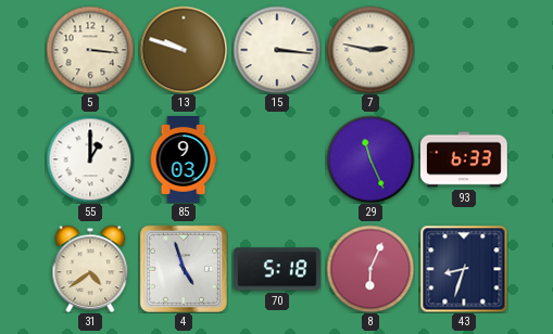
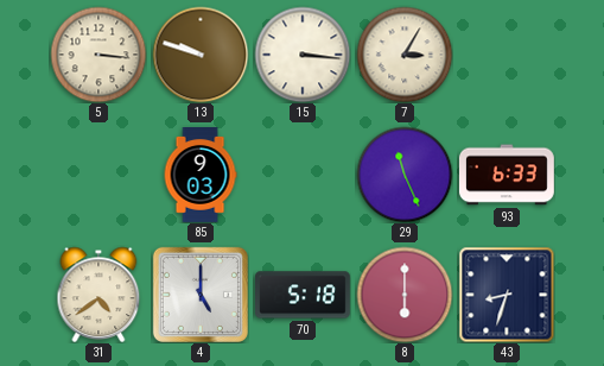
7: 2:47 -> 3:05
55: 1:00 -> none
4: 4:57 -> 5:00
8: 6:04 -> 6:00
